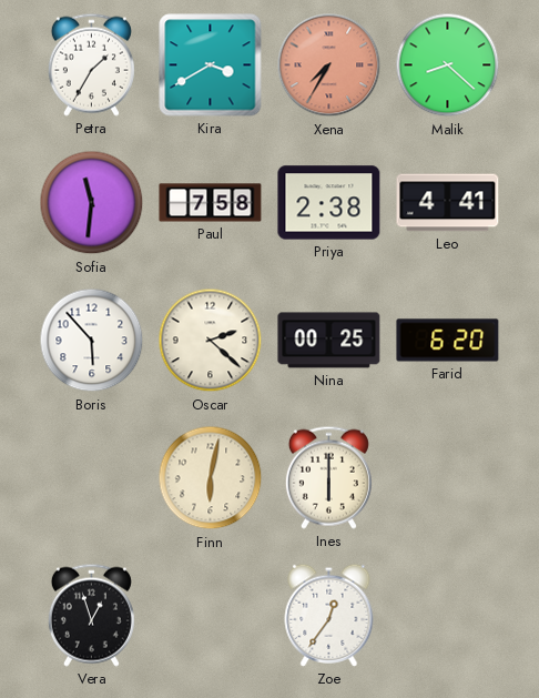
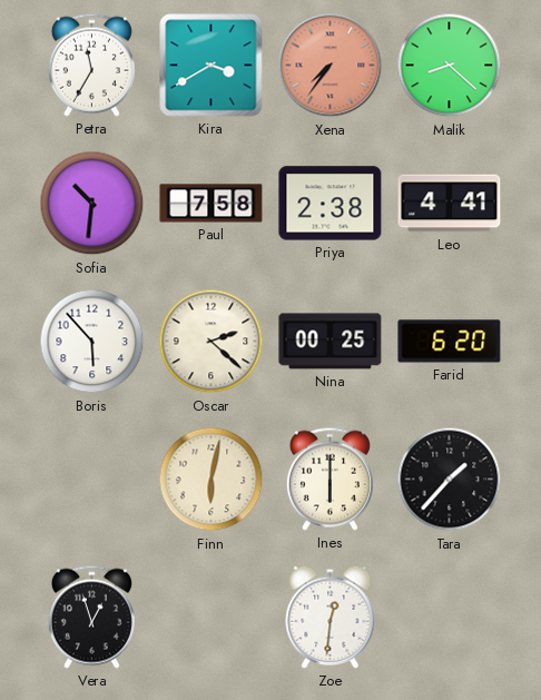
Petra: 1:35 -> 11:35
Xena: 7:35 -> 7:36
Sofia: 11:31 -> 10:31
Tara: none -> 1:37
Zoe: 12:36 -> 12:31
